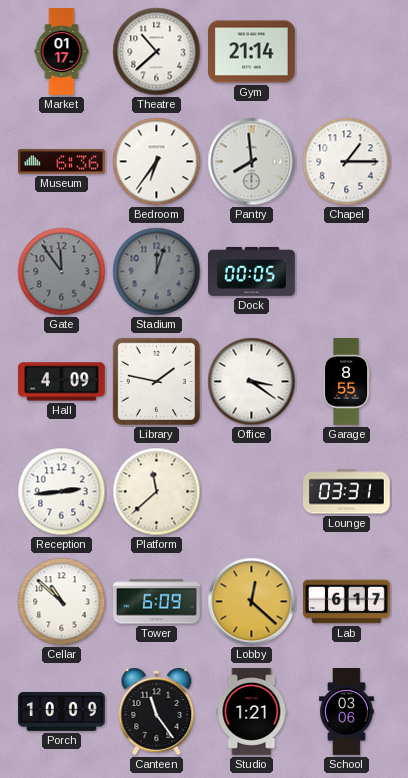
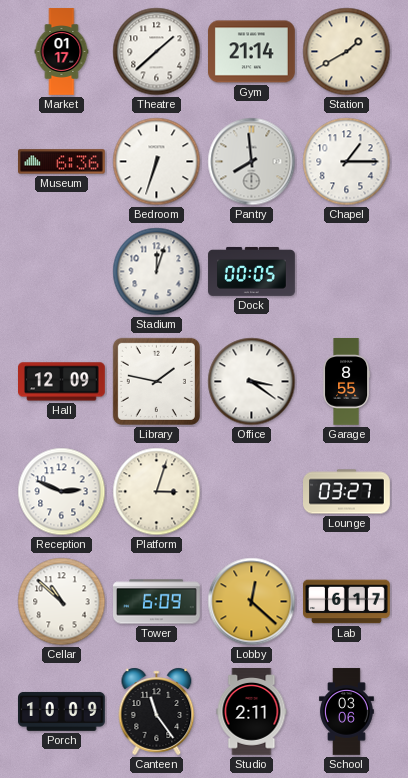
Theatre: 10:38 -> 1:38
Station: none -> 1:40
Bedroom: 6:36 -> 6:33
Gate: 11:54 -> none
Stadium dial: grey -> white
Hall: 4:09 -> 12:09
Reception: 2:44 -> 2:49
Platform: 11:38 -> 3:03
Lounge: 03:31 -> 03:27
Studio: 1:21 -> 2:11
